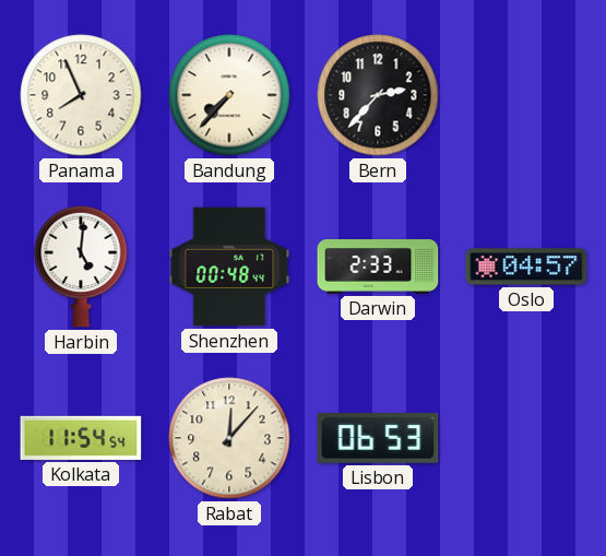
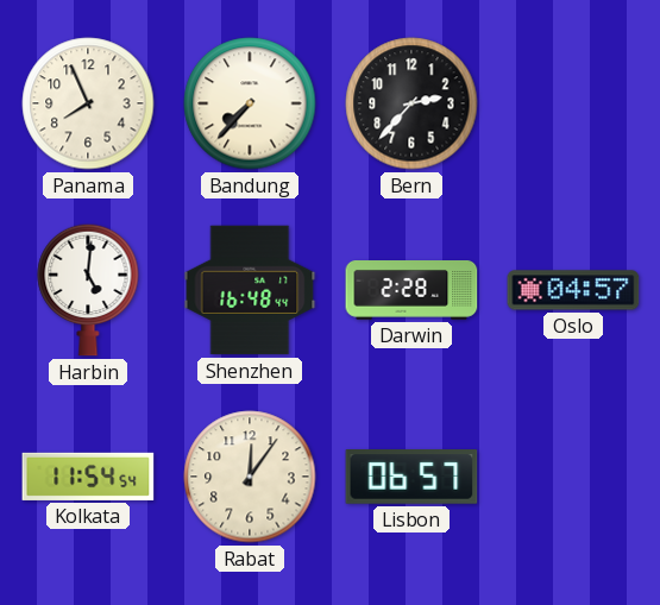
Shenzhen: 00:48 -> 16:48
Darwin: 2:33 -> 2:28
Rabat: 12:07 -> 12:06
Lisbon: 06:53 -> 06:57
